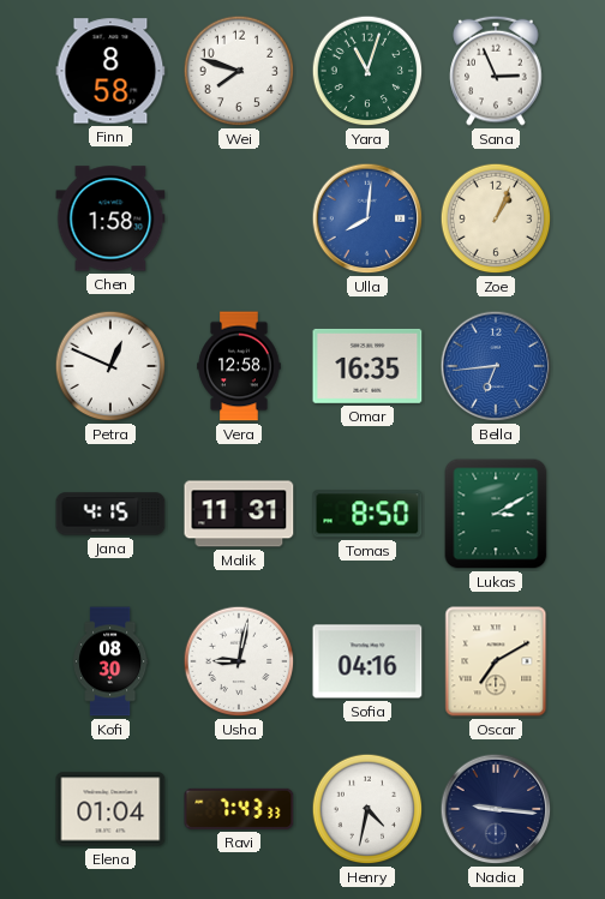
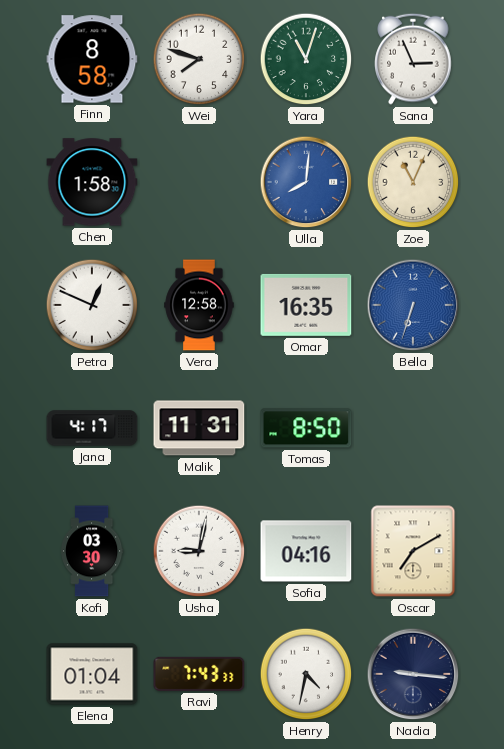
Zoe: 1:04 -> 11:04
Bella: 6:44 -> 6:33
Jana: 4:15 -> 4:17
Lukas: 3:10 -> none
Kofi: 08:30 -> 03:30
